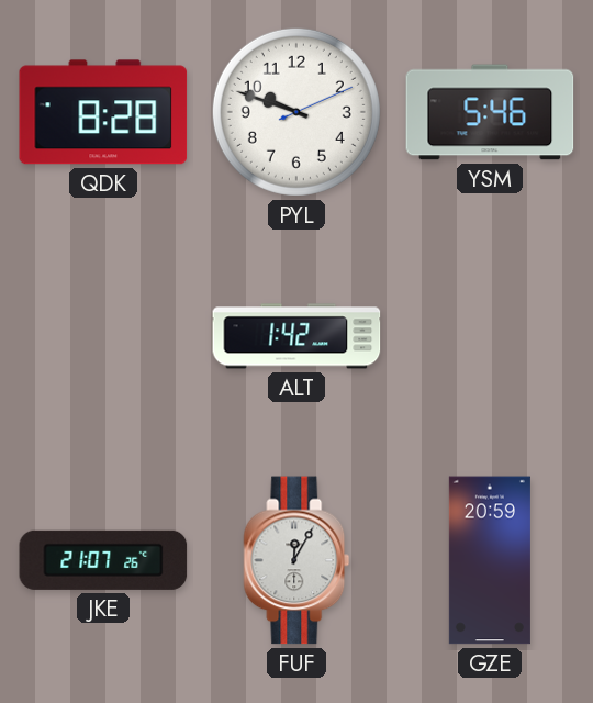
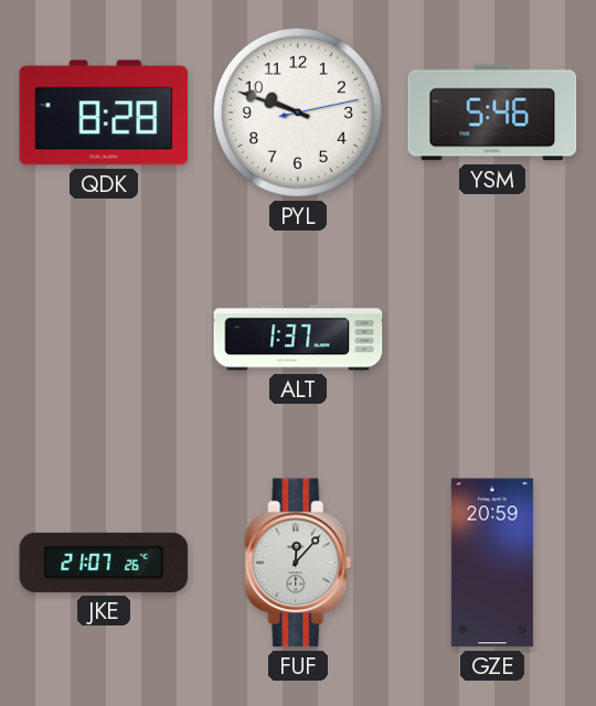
PYL: 9:48:11 -> 9:48:13
ALT: 1:42 -> 1:37
FUF: 12:05 -> 12:07
